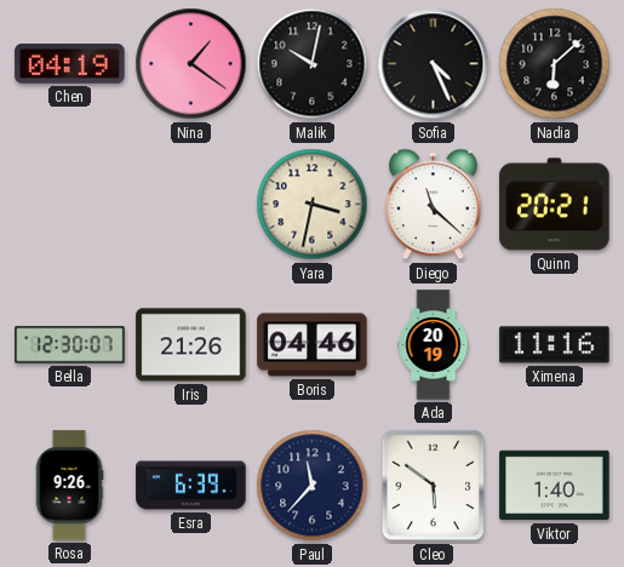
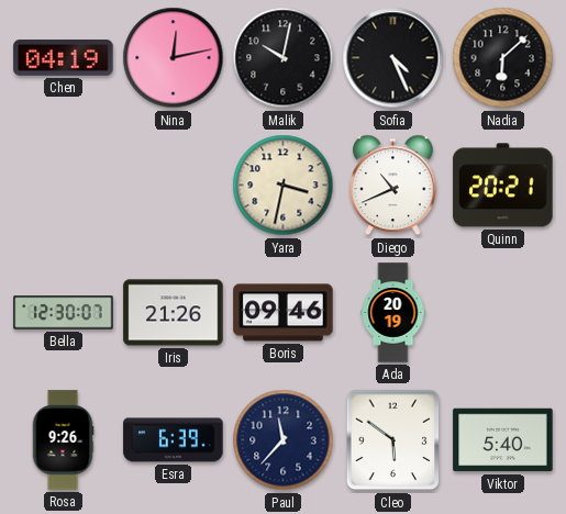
Nina: 1:21 -> 12:13
Diego: 11:22 -> 10:41
Boris: 04:46 -> 09:46
Ximena: 11:16 -> none
Viktor: 1:40 -> 5:40
